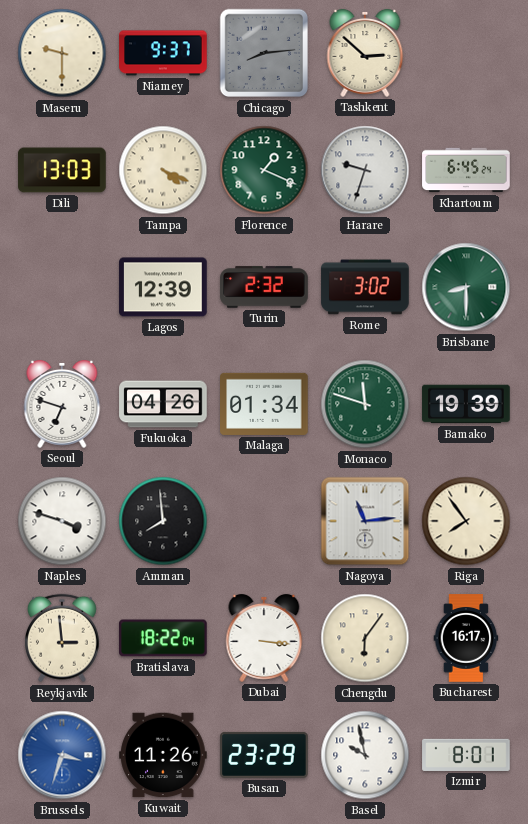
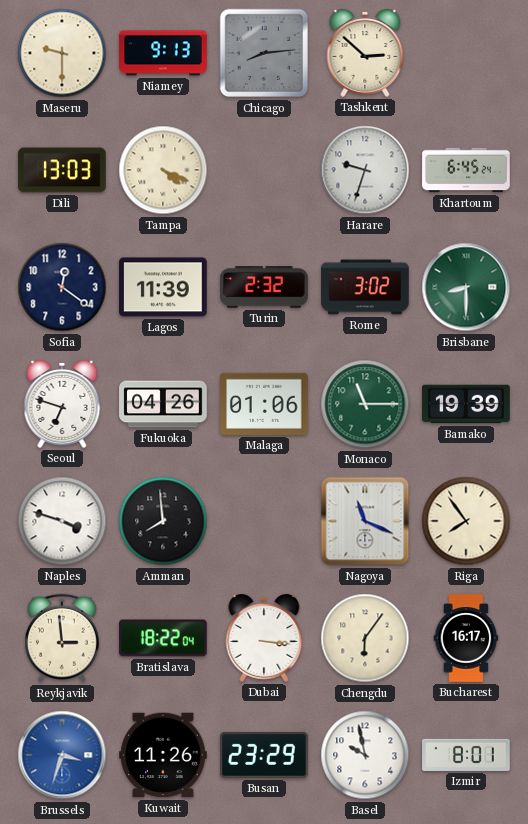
Niamey: 9:37 -> 9:13
Florence: 1:19 -> none
Sofia: none -> 12:21
Lagos: 12:39 -> 11:39
Malaga: 01:34 -> 01:06
Monaco: 11:48 -> 11:15
Nagoya: 11:14 -> 11:19
